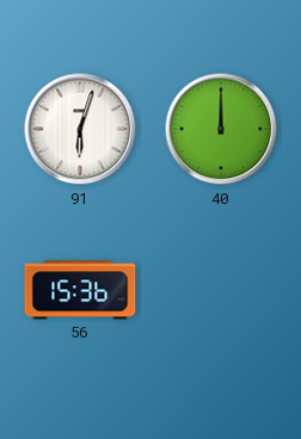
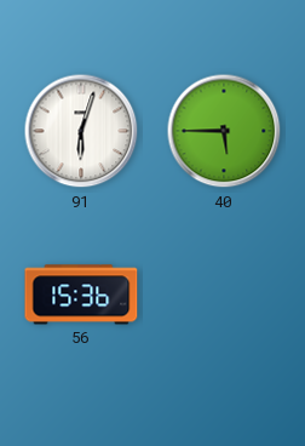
40: 12:00 -> 5:45
